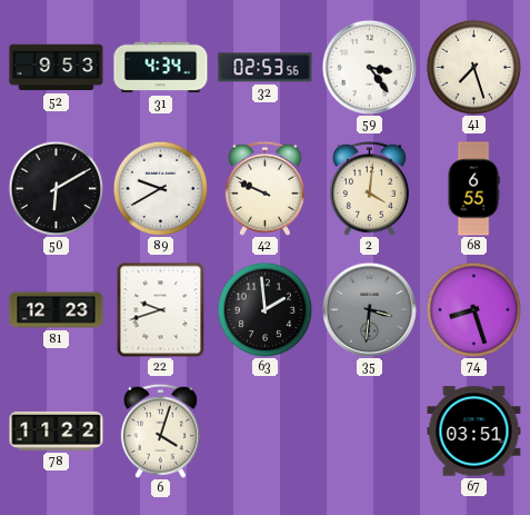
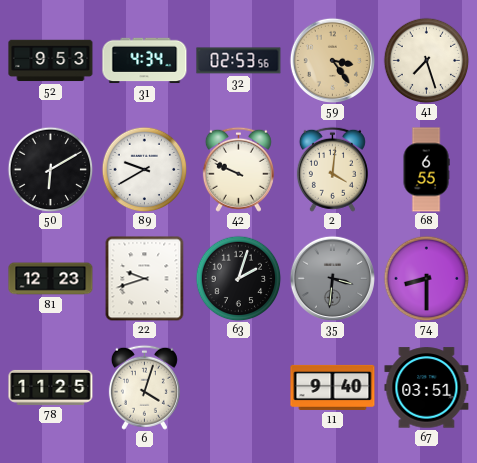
59 dial: white -> champagne
63: 1:59 -> 2:03
74: 8:27 -> 8:30
78: 11:22 -> 11:25
11: none -> 9:40
